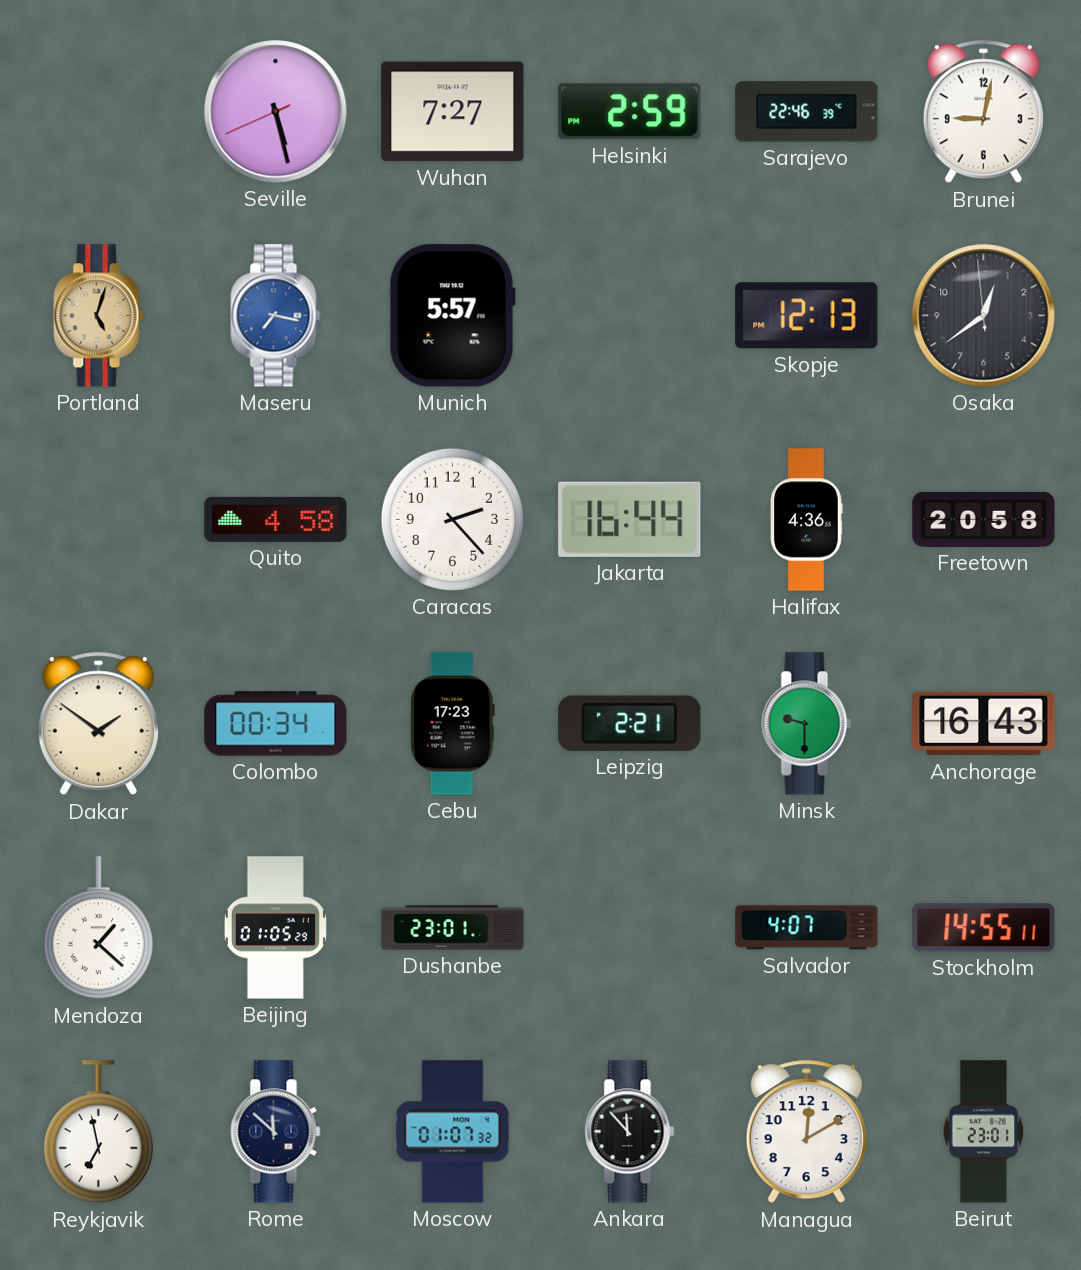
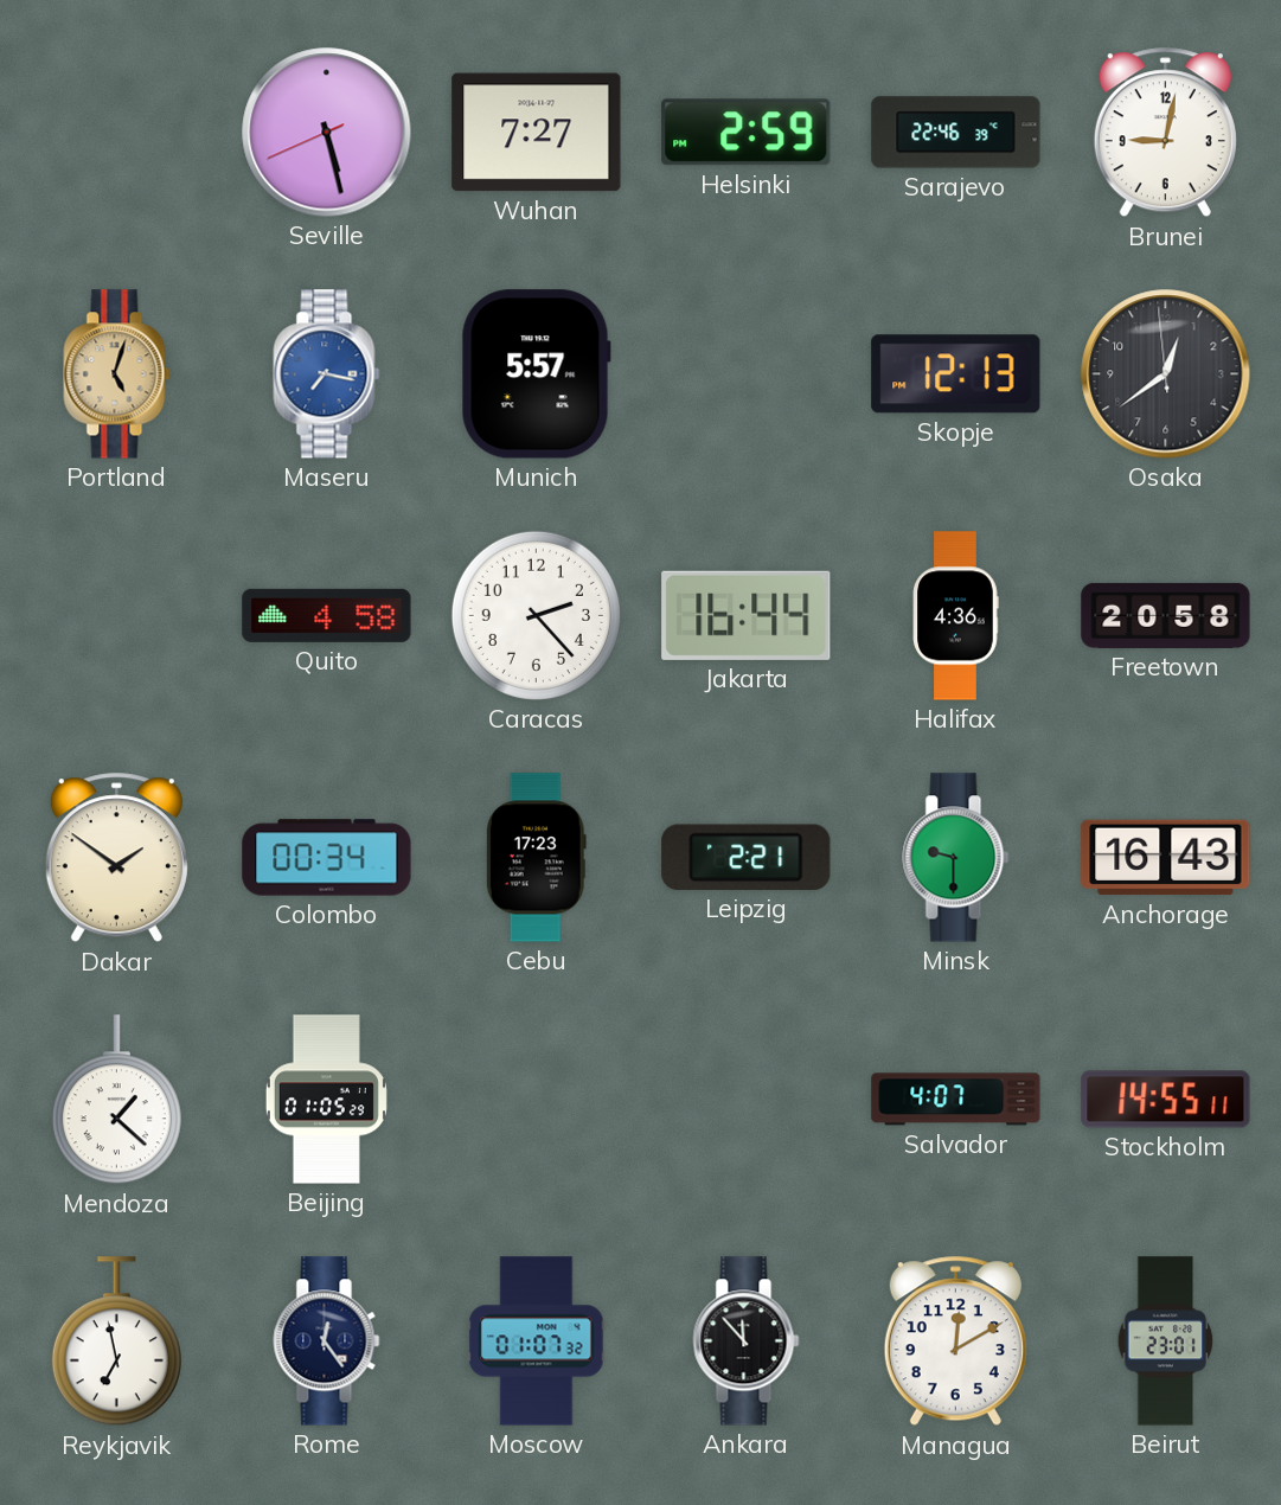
Dushanbe: 23:01 -> none
Rome: 11:52 -> 12:24
